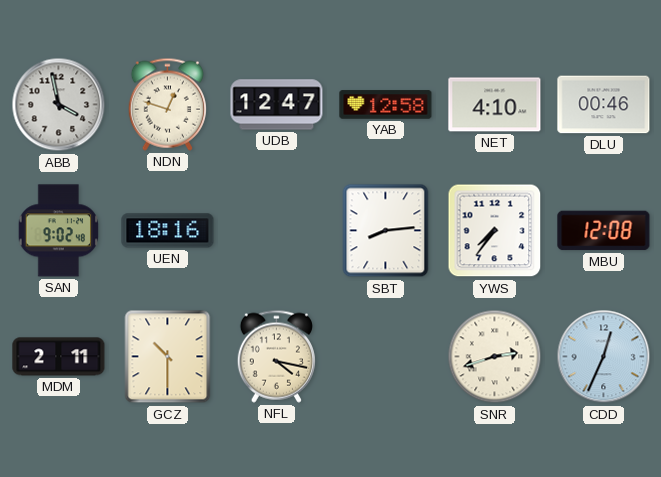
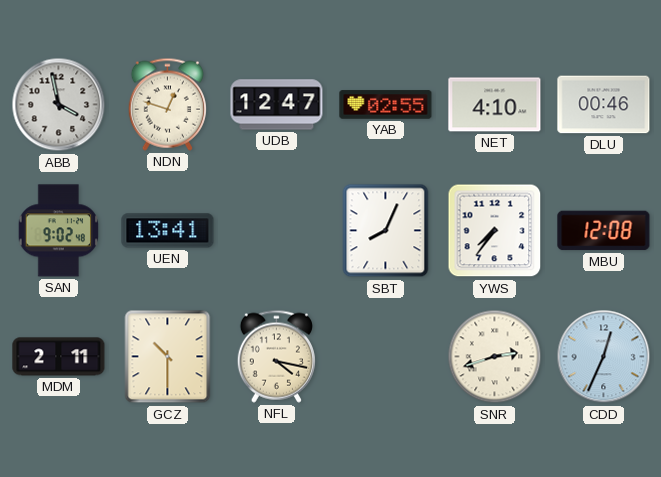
YAB: 12:58 -> 02:55
UEN: 18:16 -> 13:41
SBT: 8:14 -> 8:04
